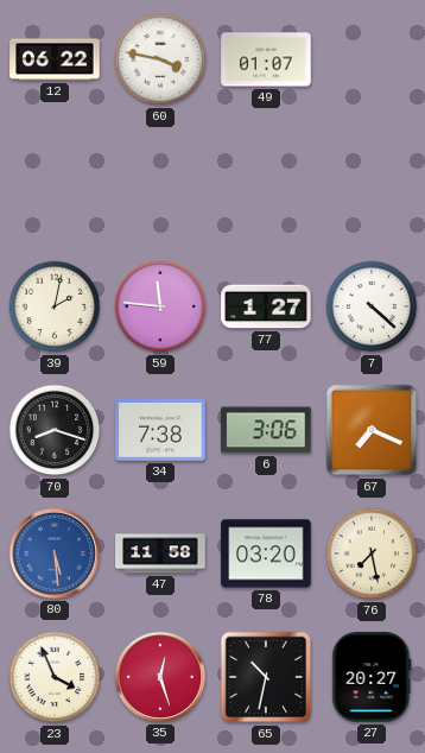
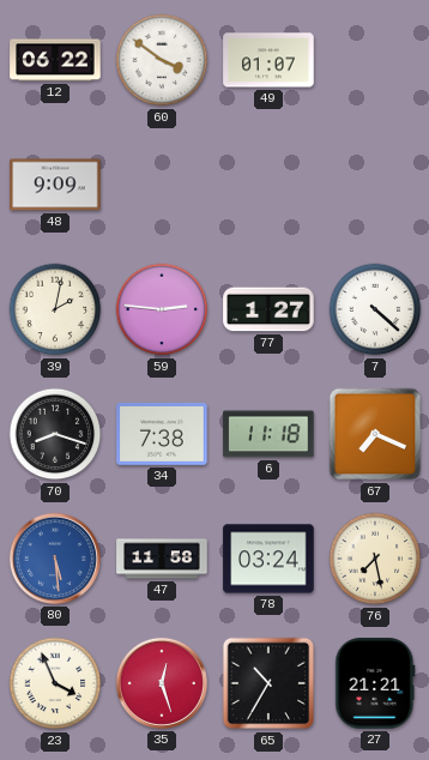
60: 3:47 -> 3:51
48: none -> 9:09
59: 11:46 -> 2:46
6: 3:06 -> 11:18
78: 03:20 -> 03:24
65: 10:32 -> 10:35
27: 20:27 -> 21:21
